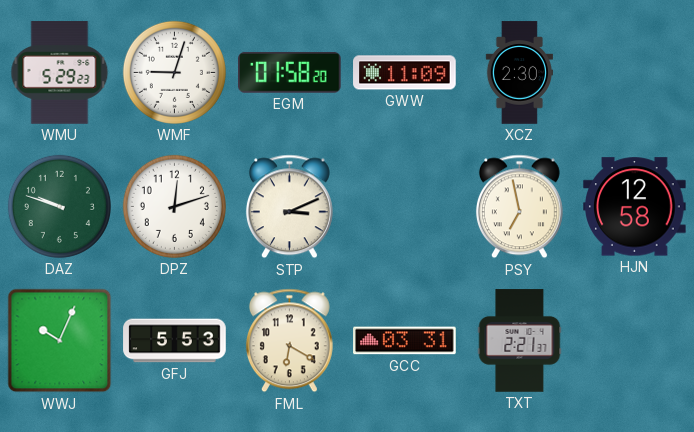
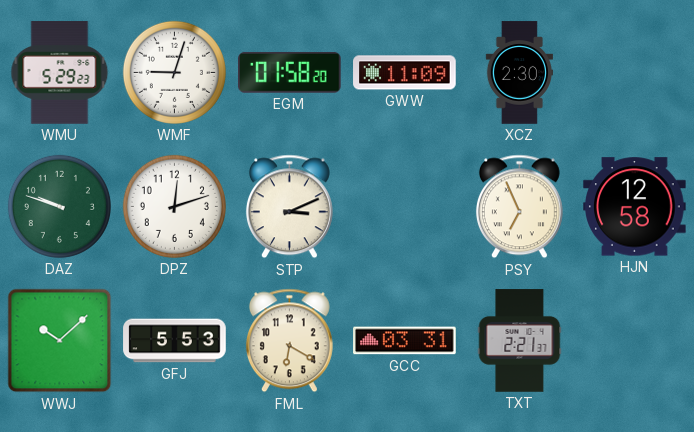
PSY: 6:58 -> 6:56
WWJ: 10:04 -> 10:08
